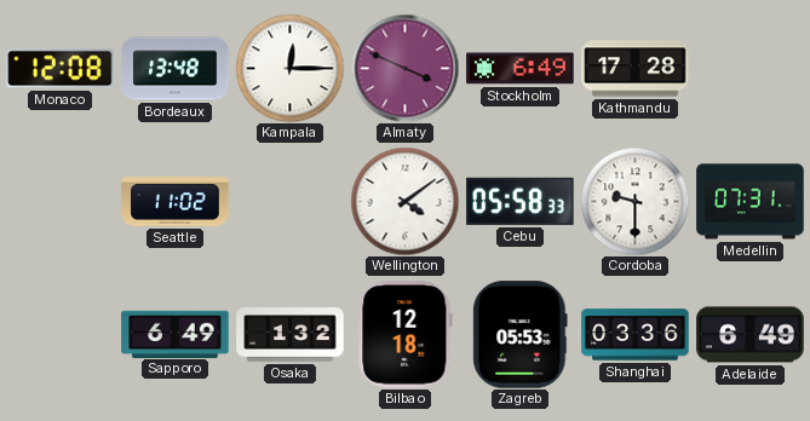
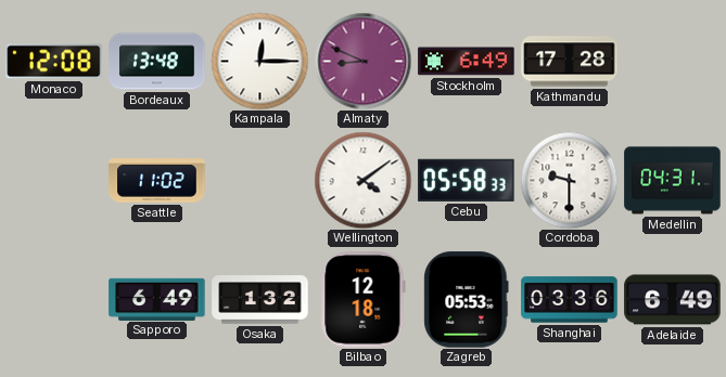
Almaty: 3:49 -> 8:49
Medellin: 07:31 -> 04:31
